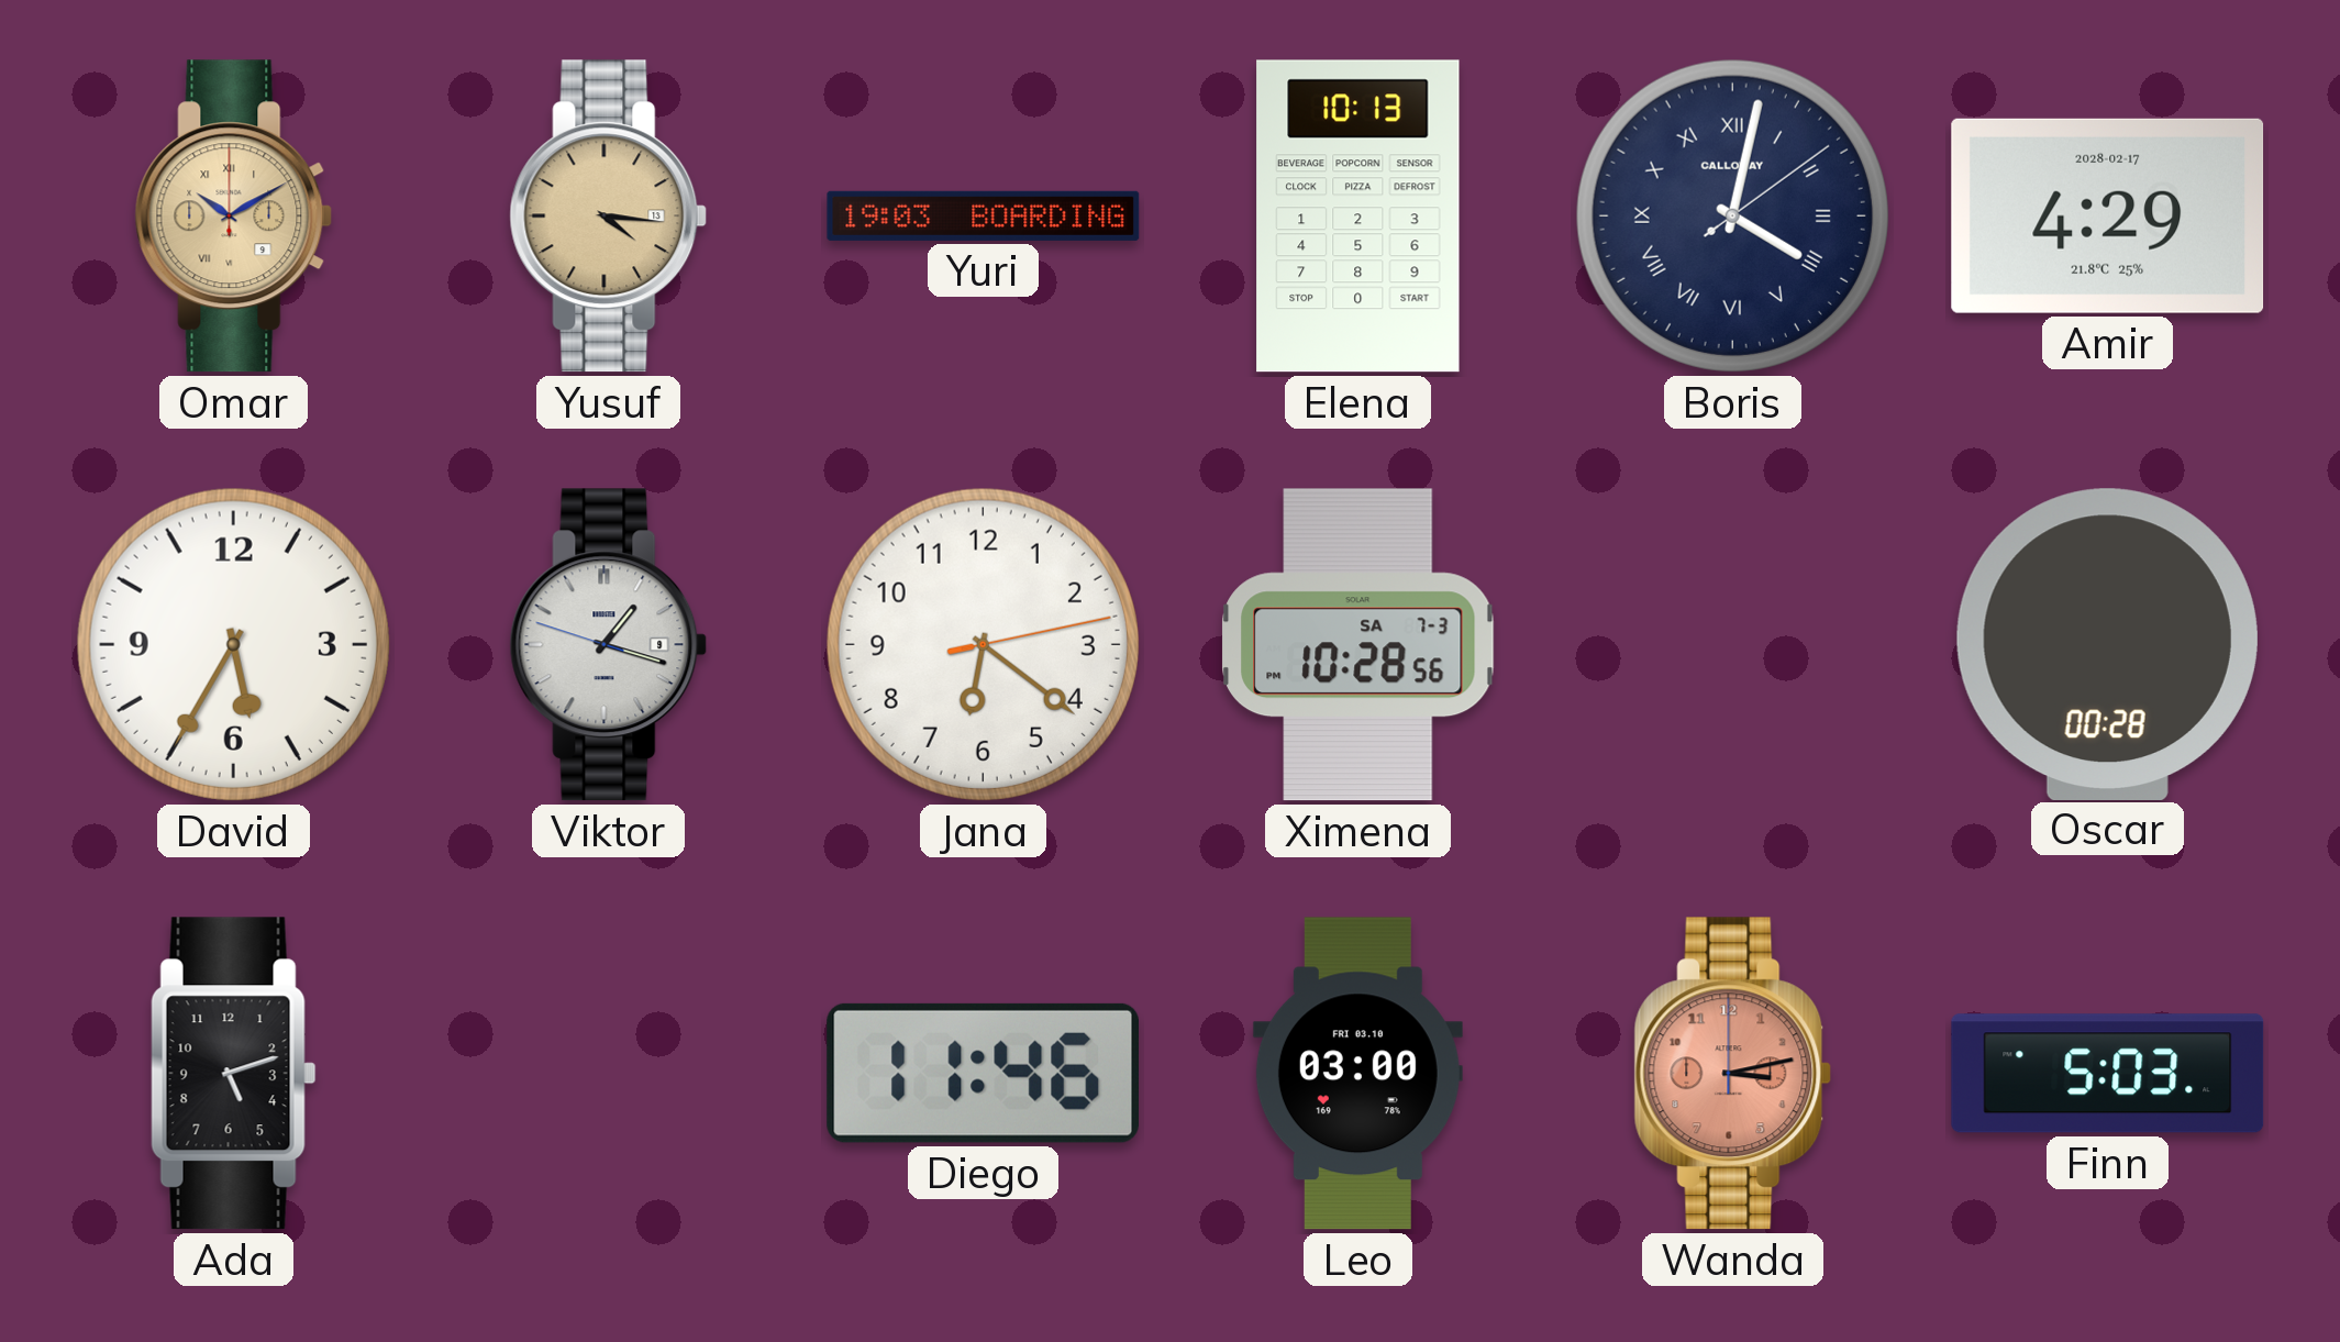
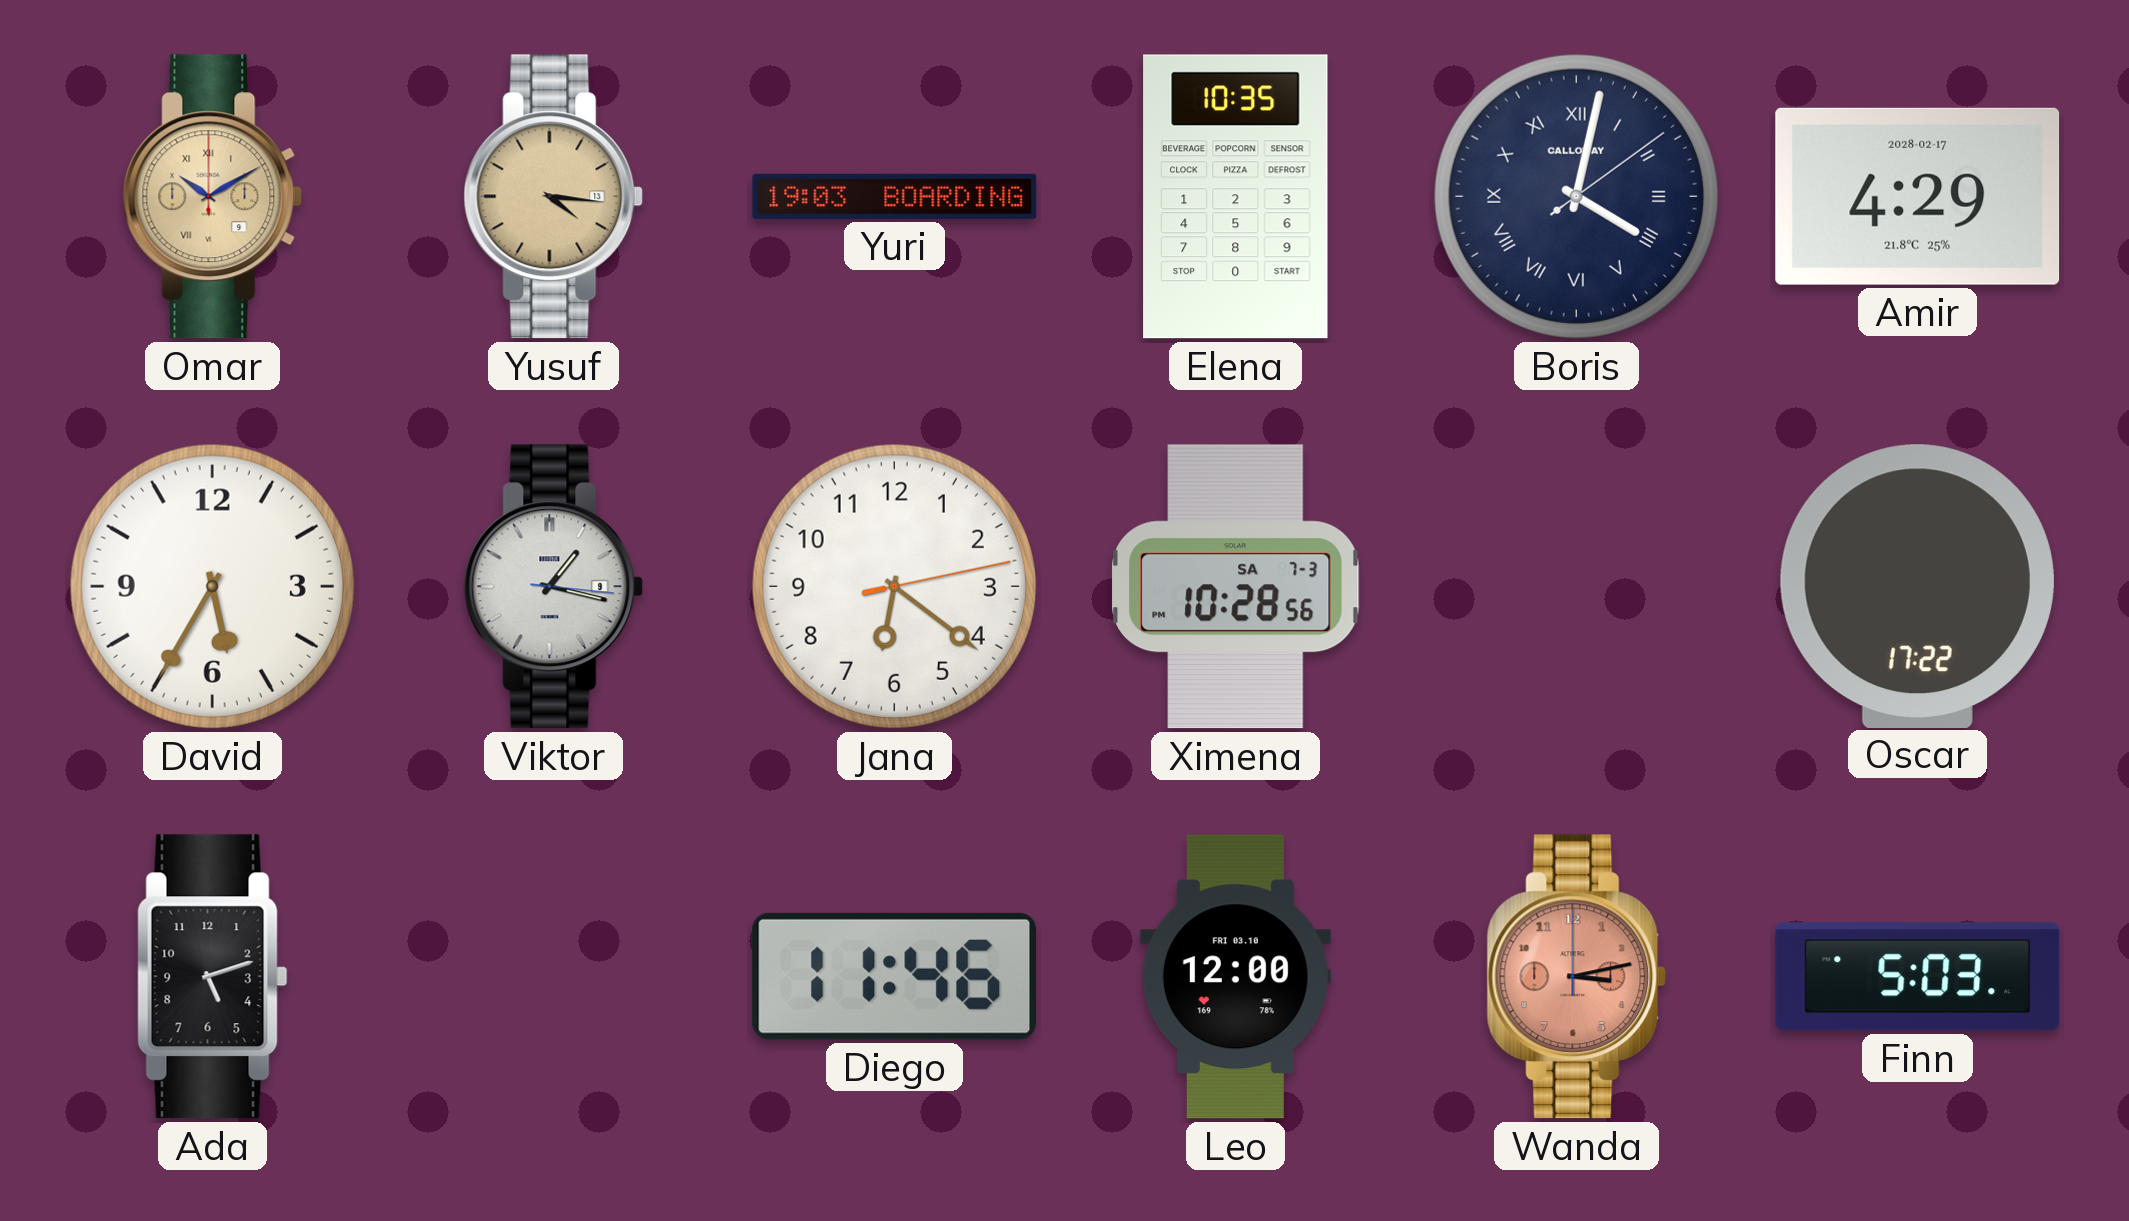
Elena: 10:13 -> 10:35
Viktor: 1:17:48 -> 1:17:16
Oscar: 00:28 -> 17:22
Leo: 03:00 -> 12:00
